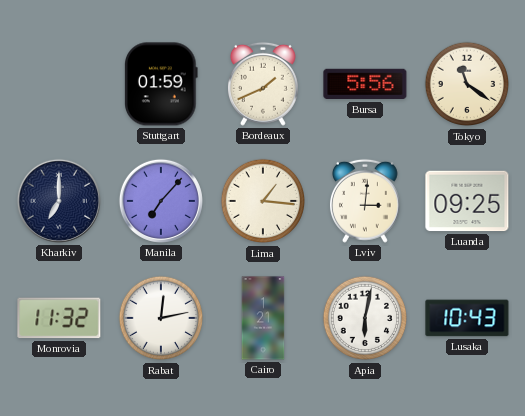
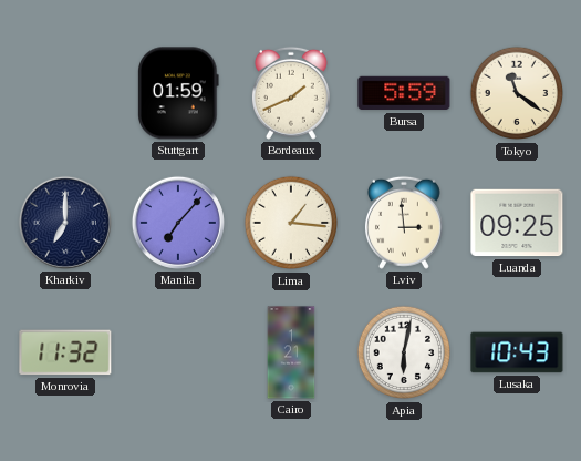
Bursa: 5:56 -> 5:59
Lviv: 3:01 -> 2:59
Rabat: 12:13 -> none
